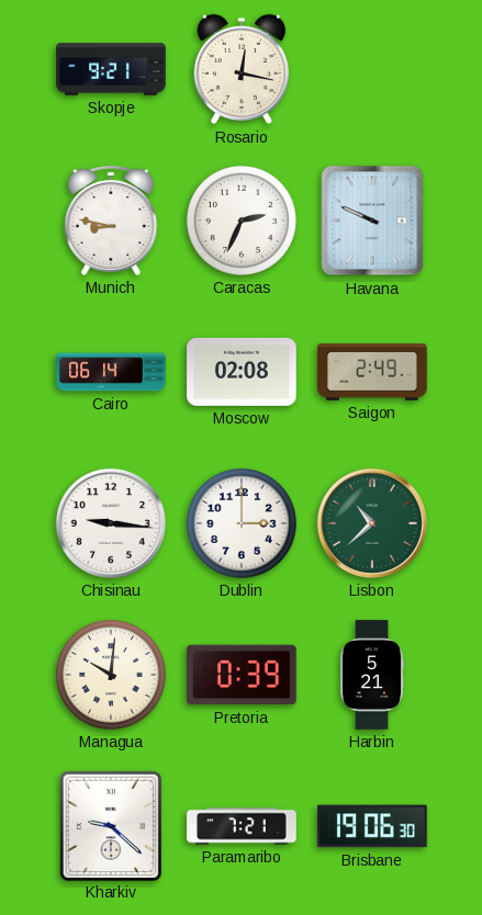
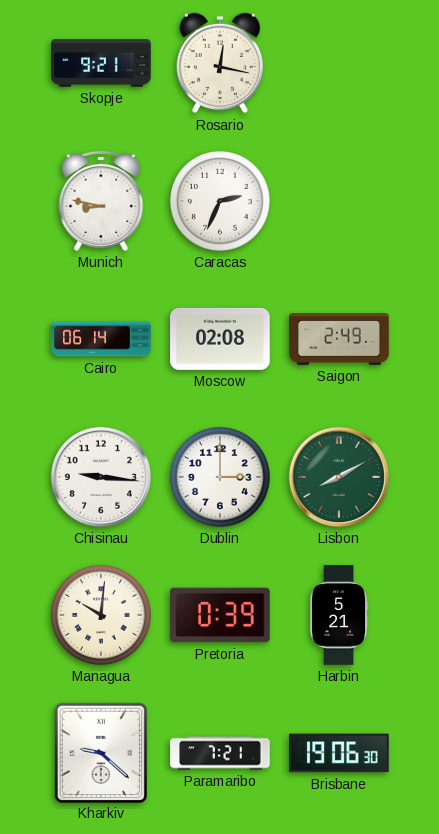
Havana: 9:49 -> none
Lisbon: 10:38 -> 8:10
